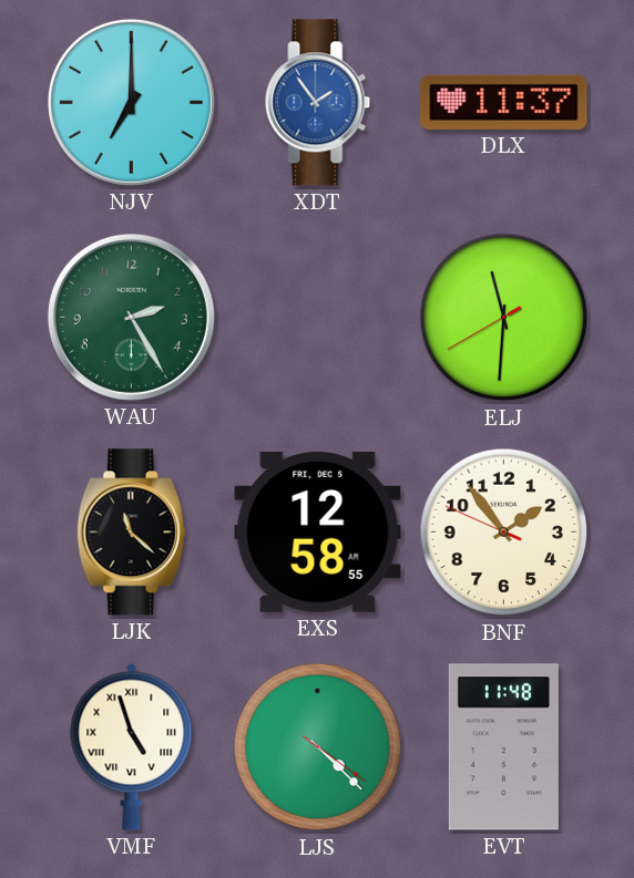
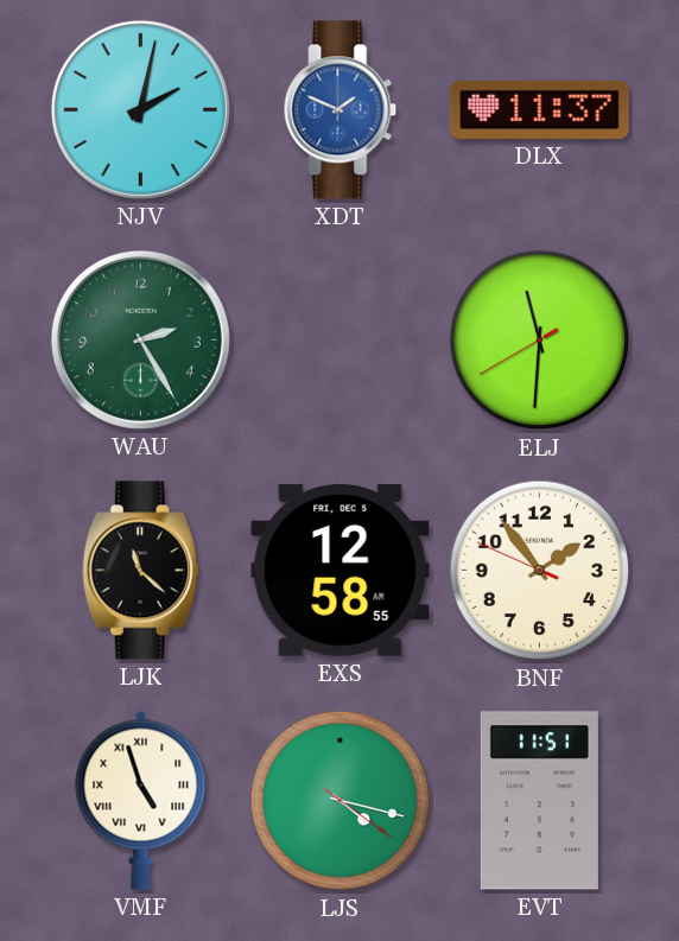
NJV: 7:00 -> 2:02
XDT: 1:54 -> 1:49
LJS: 4:22 -> 4:17
EVT: 11:48 -> 11:51
